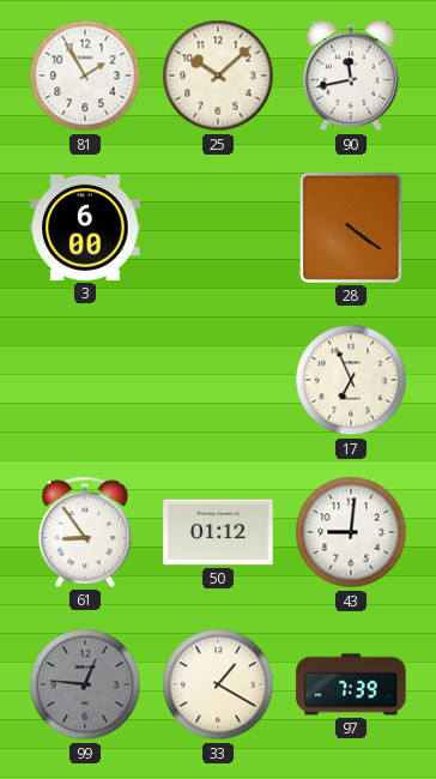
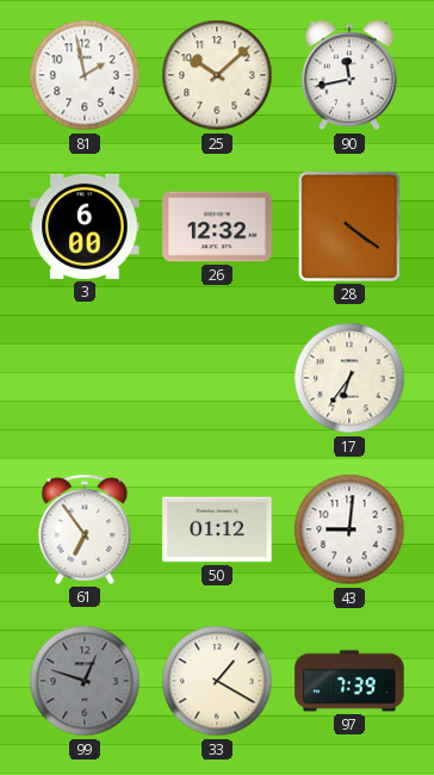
81: 1:55 -> 1:58
26: none -> 12:32
17: 6:56 -> 6:36
61: 8:54 -> 6:54
99: 12:46 -> 12:48
